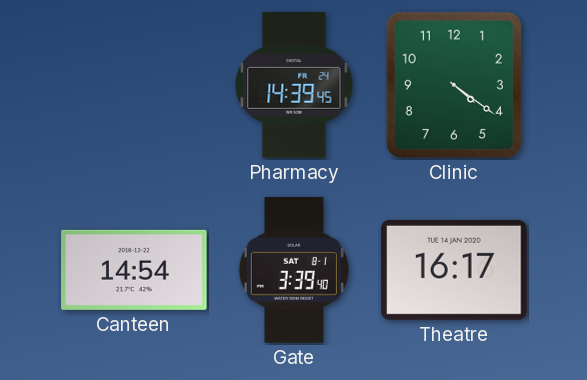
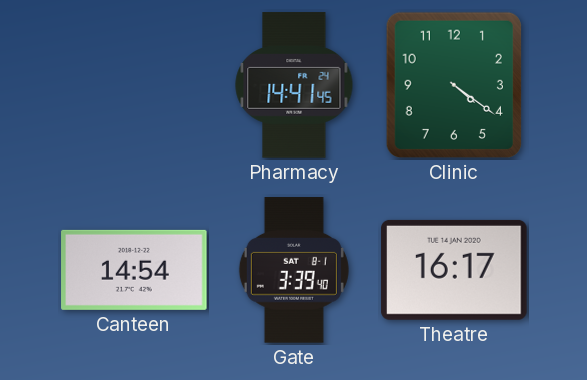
Pharmacy: 14:39 -> 14:41
